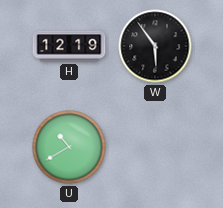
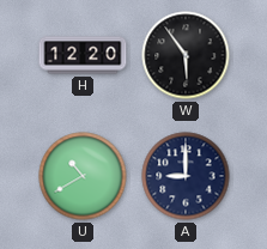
H: 12:19 -> 12:20
A: none -> 9:00
